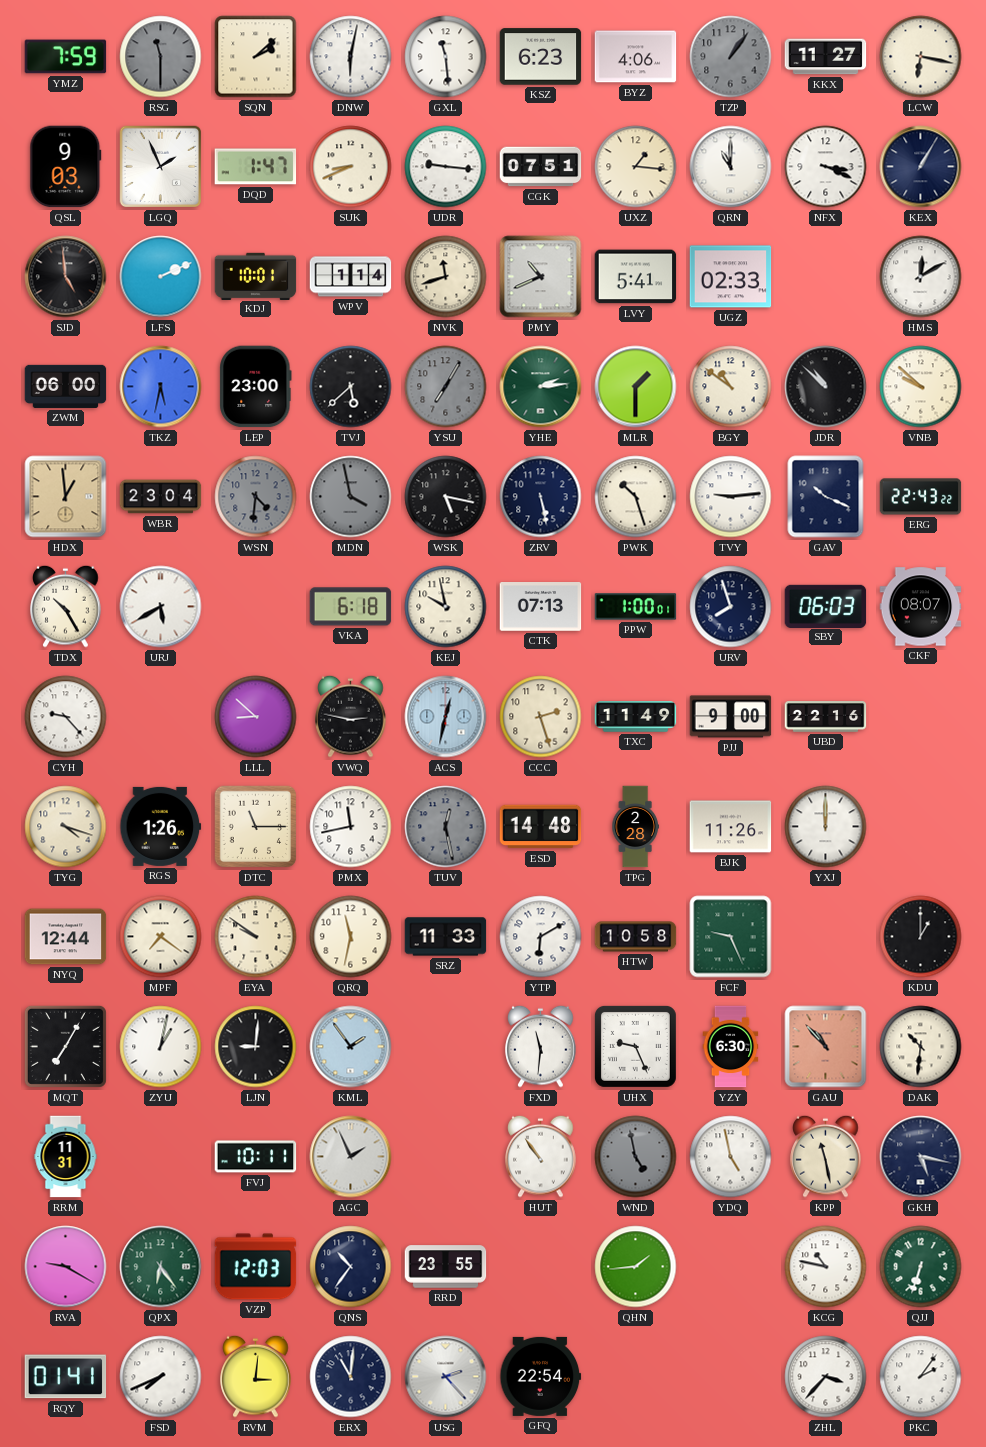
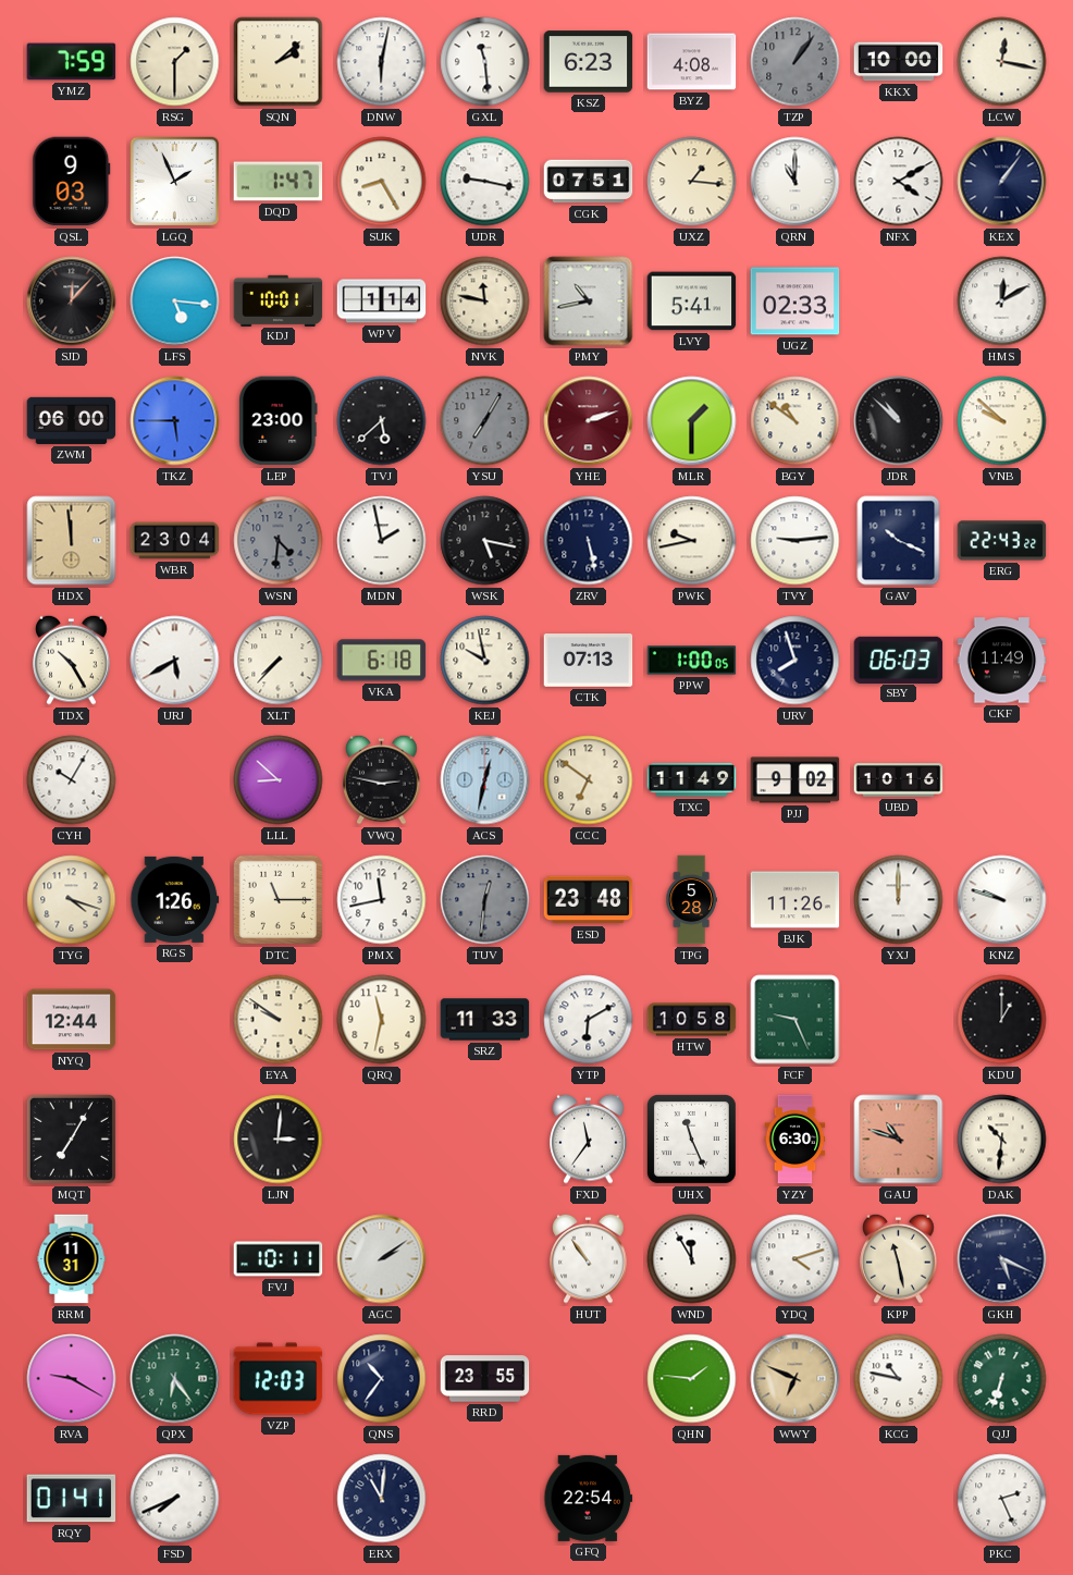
RSG: 11:30 -> 1:30
RSG dial: grey -> cream
BYZ: 4:06 -> 4:08
KKX: 11:27 -> 10:00
LCW: 6:17 -> 12:17
SUK: 8:41 -> 8:25
UDR: 9:16 -> 9:17
NFX: 3:19 -> 4:10
KEX: 1:05 -> 1:06
SJD: 4:59 -> 12:07
LFS: 2:11 -> 5:16
NVK: 11:42 -> 11:47
PMY: 10:41 -> 10:43
TKZ: 5:32 -> 5:45
YHE: 2:14 -> 2:12
YHE dial: green -> burgundy
HDX: 12:59 -> 11:59
MDN: 3:58 -> 1:58
MDN dial: grey -> white
PWK: 10:27 -> 9:43
XLT: none -> 7:37
PPW: 1:00:01 -> 1:00:05
CKF: 08:07 -> 11:49
CYH: 9:23 -> 10:05
CCC: 2:27 -> 6:51
PJJ: 9:00 -> 9:02
UBD: 22:16 -> 10:16
TUV: 12:28 -> 12:31
ESD: 14:48 -> 23:48
TPG: 2:28 -> 5:28
KNZ: none -> 9:48
MPF: 7:21 -> none
ZYU: 1:02 -> none
LJN: 9:01 -> 3:01
KML: 1:54 -> none
FXD: 11:31 -> 11:36
UHX: 9:26 -> 11:26
GAU: 10:53 -> 10:48
AGC: 1:56 -> 2:09
WND: 4:58 -> 11:55
WND dial: grey -> white
YDQ: 4:58 -> 4:12
GKH: 5:17 -> 5:19
QHN: 1:44 -> 1:46
WWY: none -> 6:49
RVM: 3:01 -> none
USG: 2:23 -> none
ZHL: 3:37 -> none
PKC: 2:06 -> 2:26
